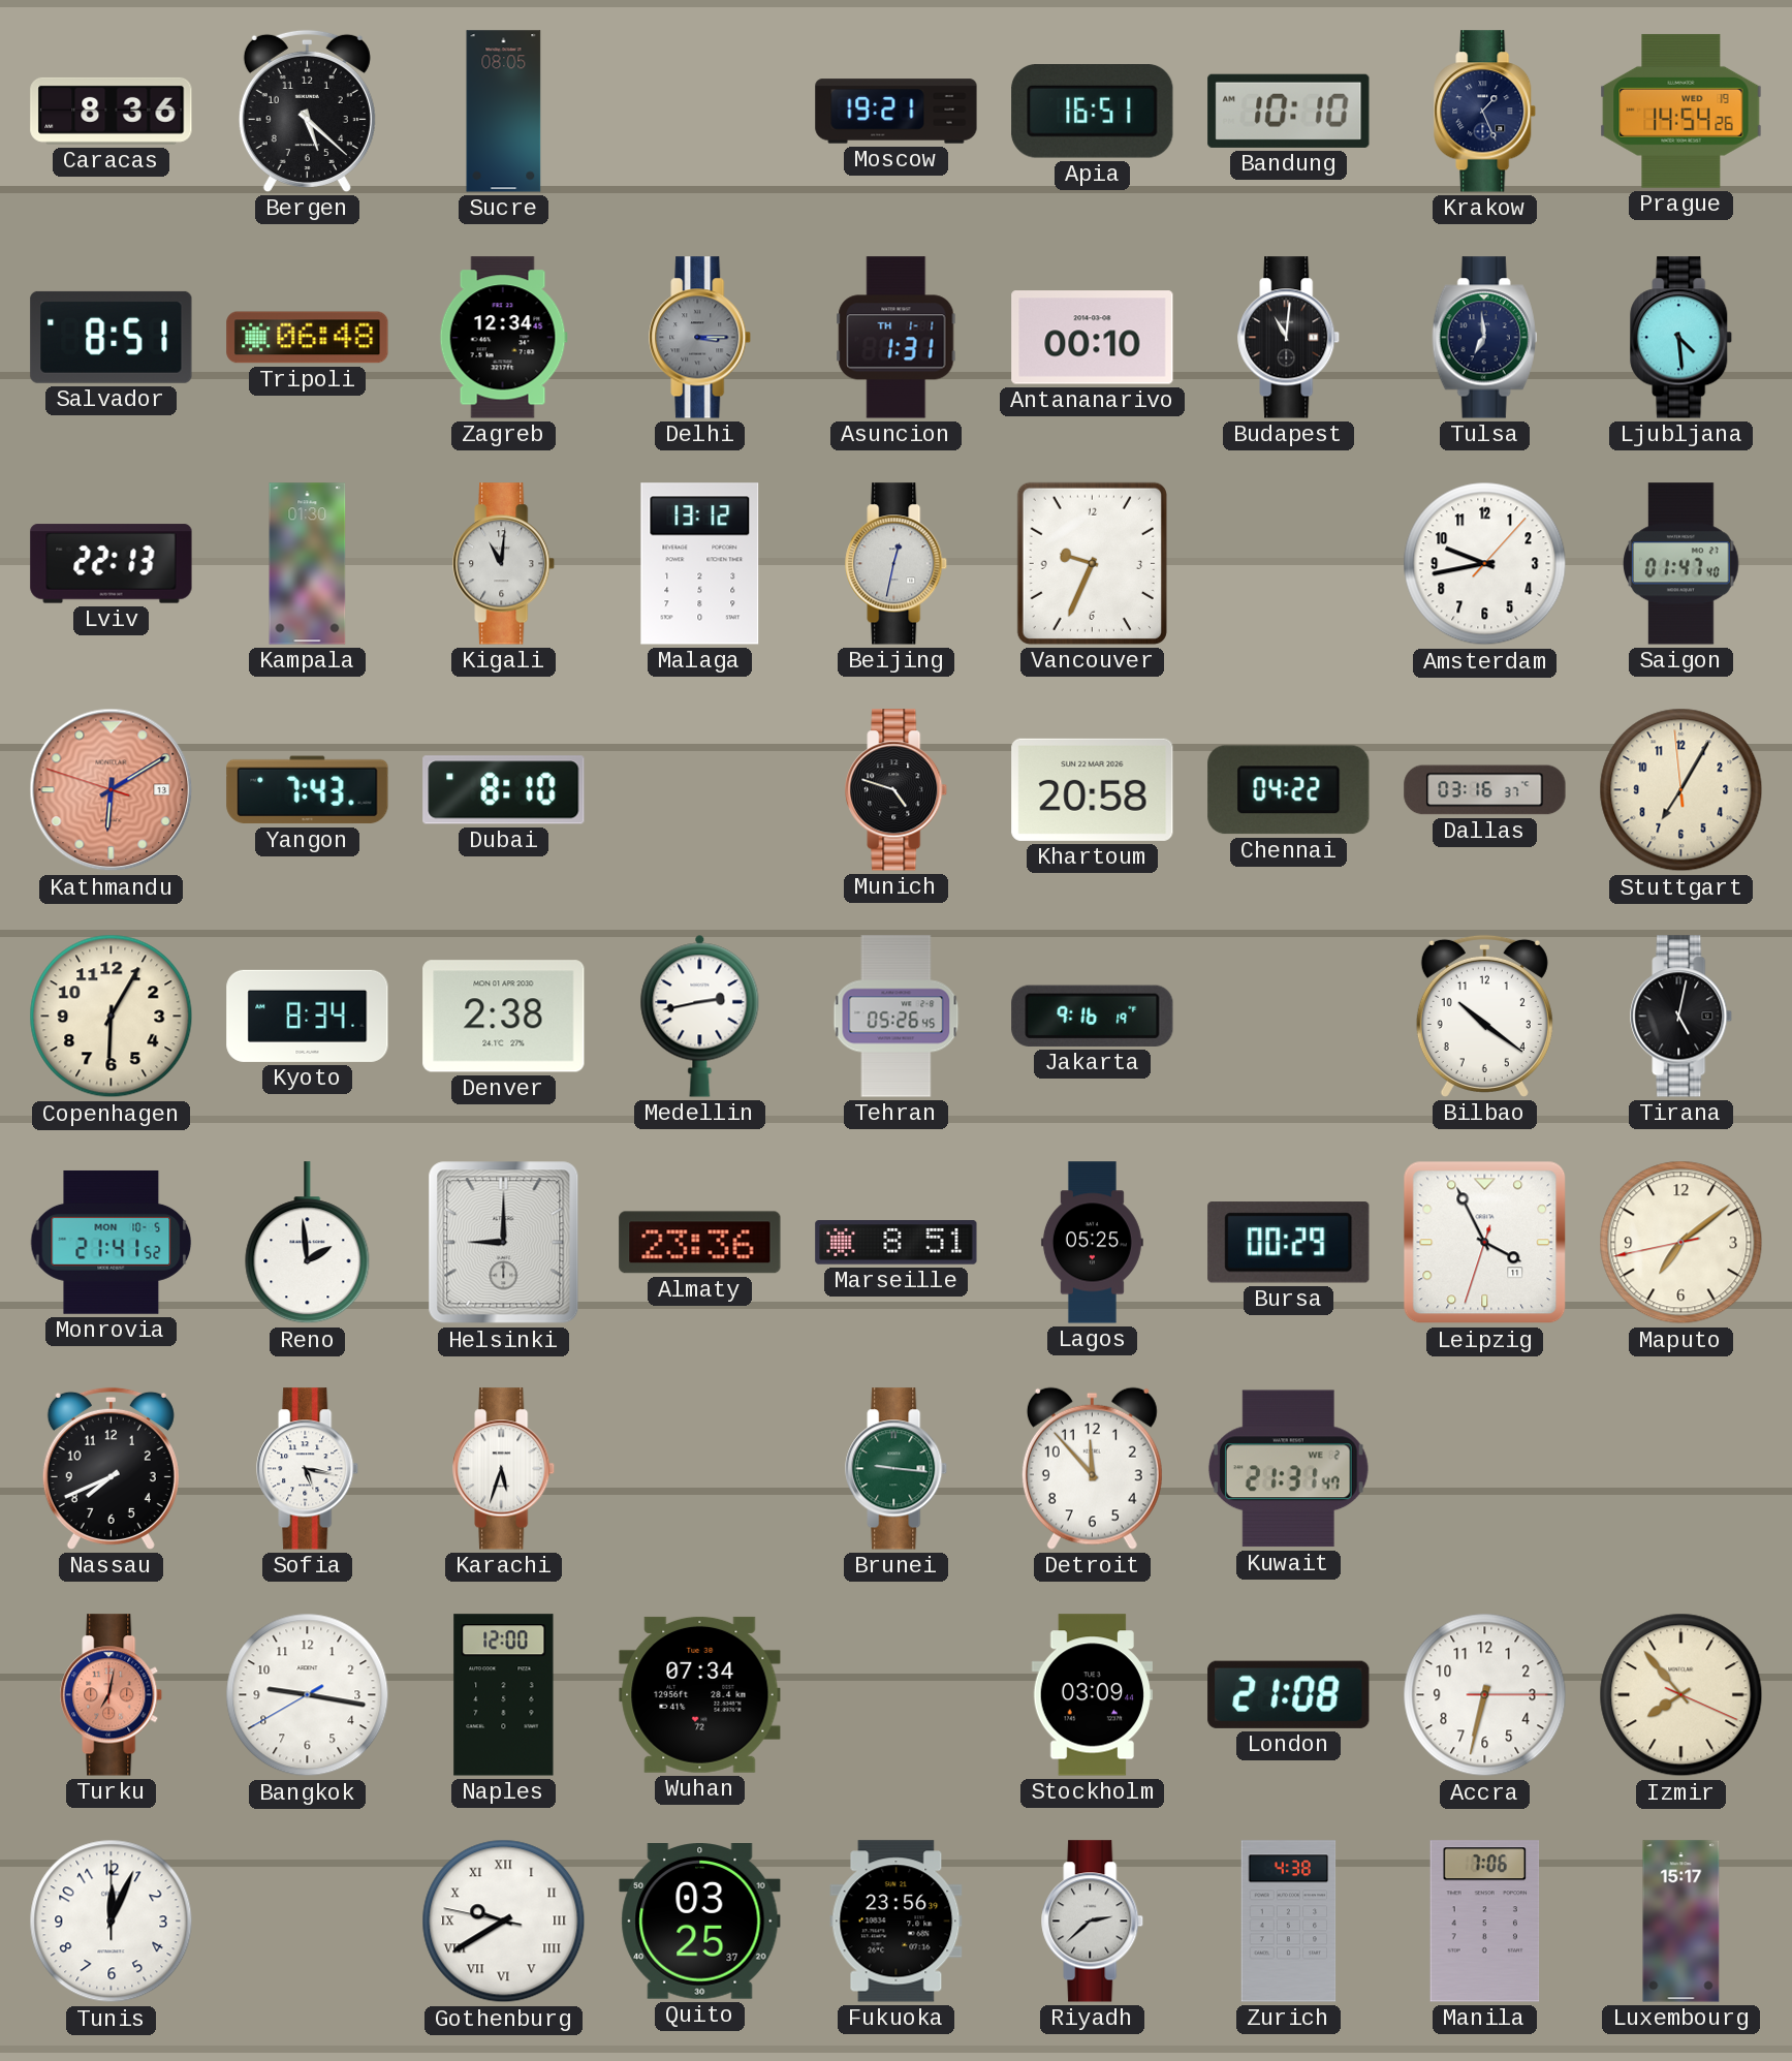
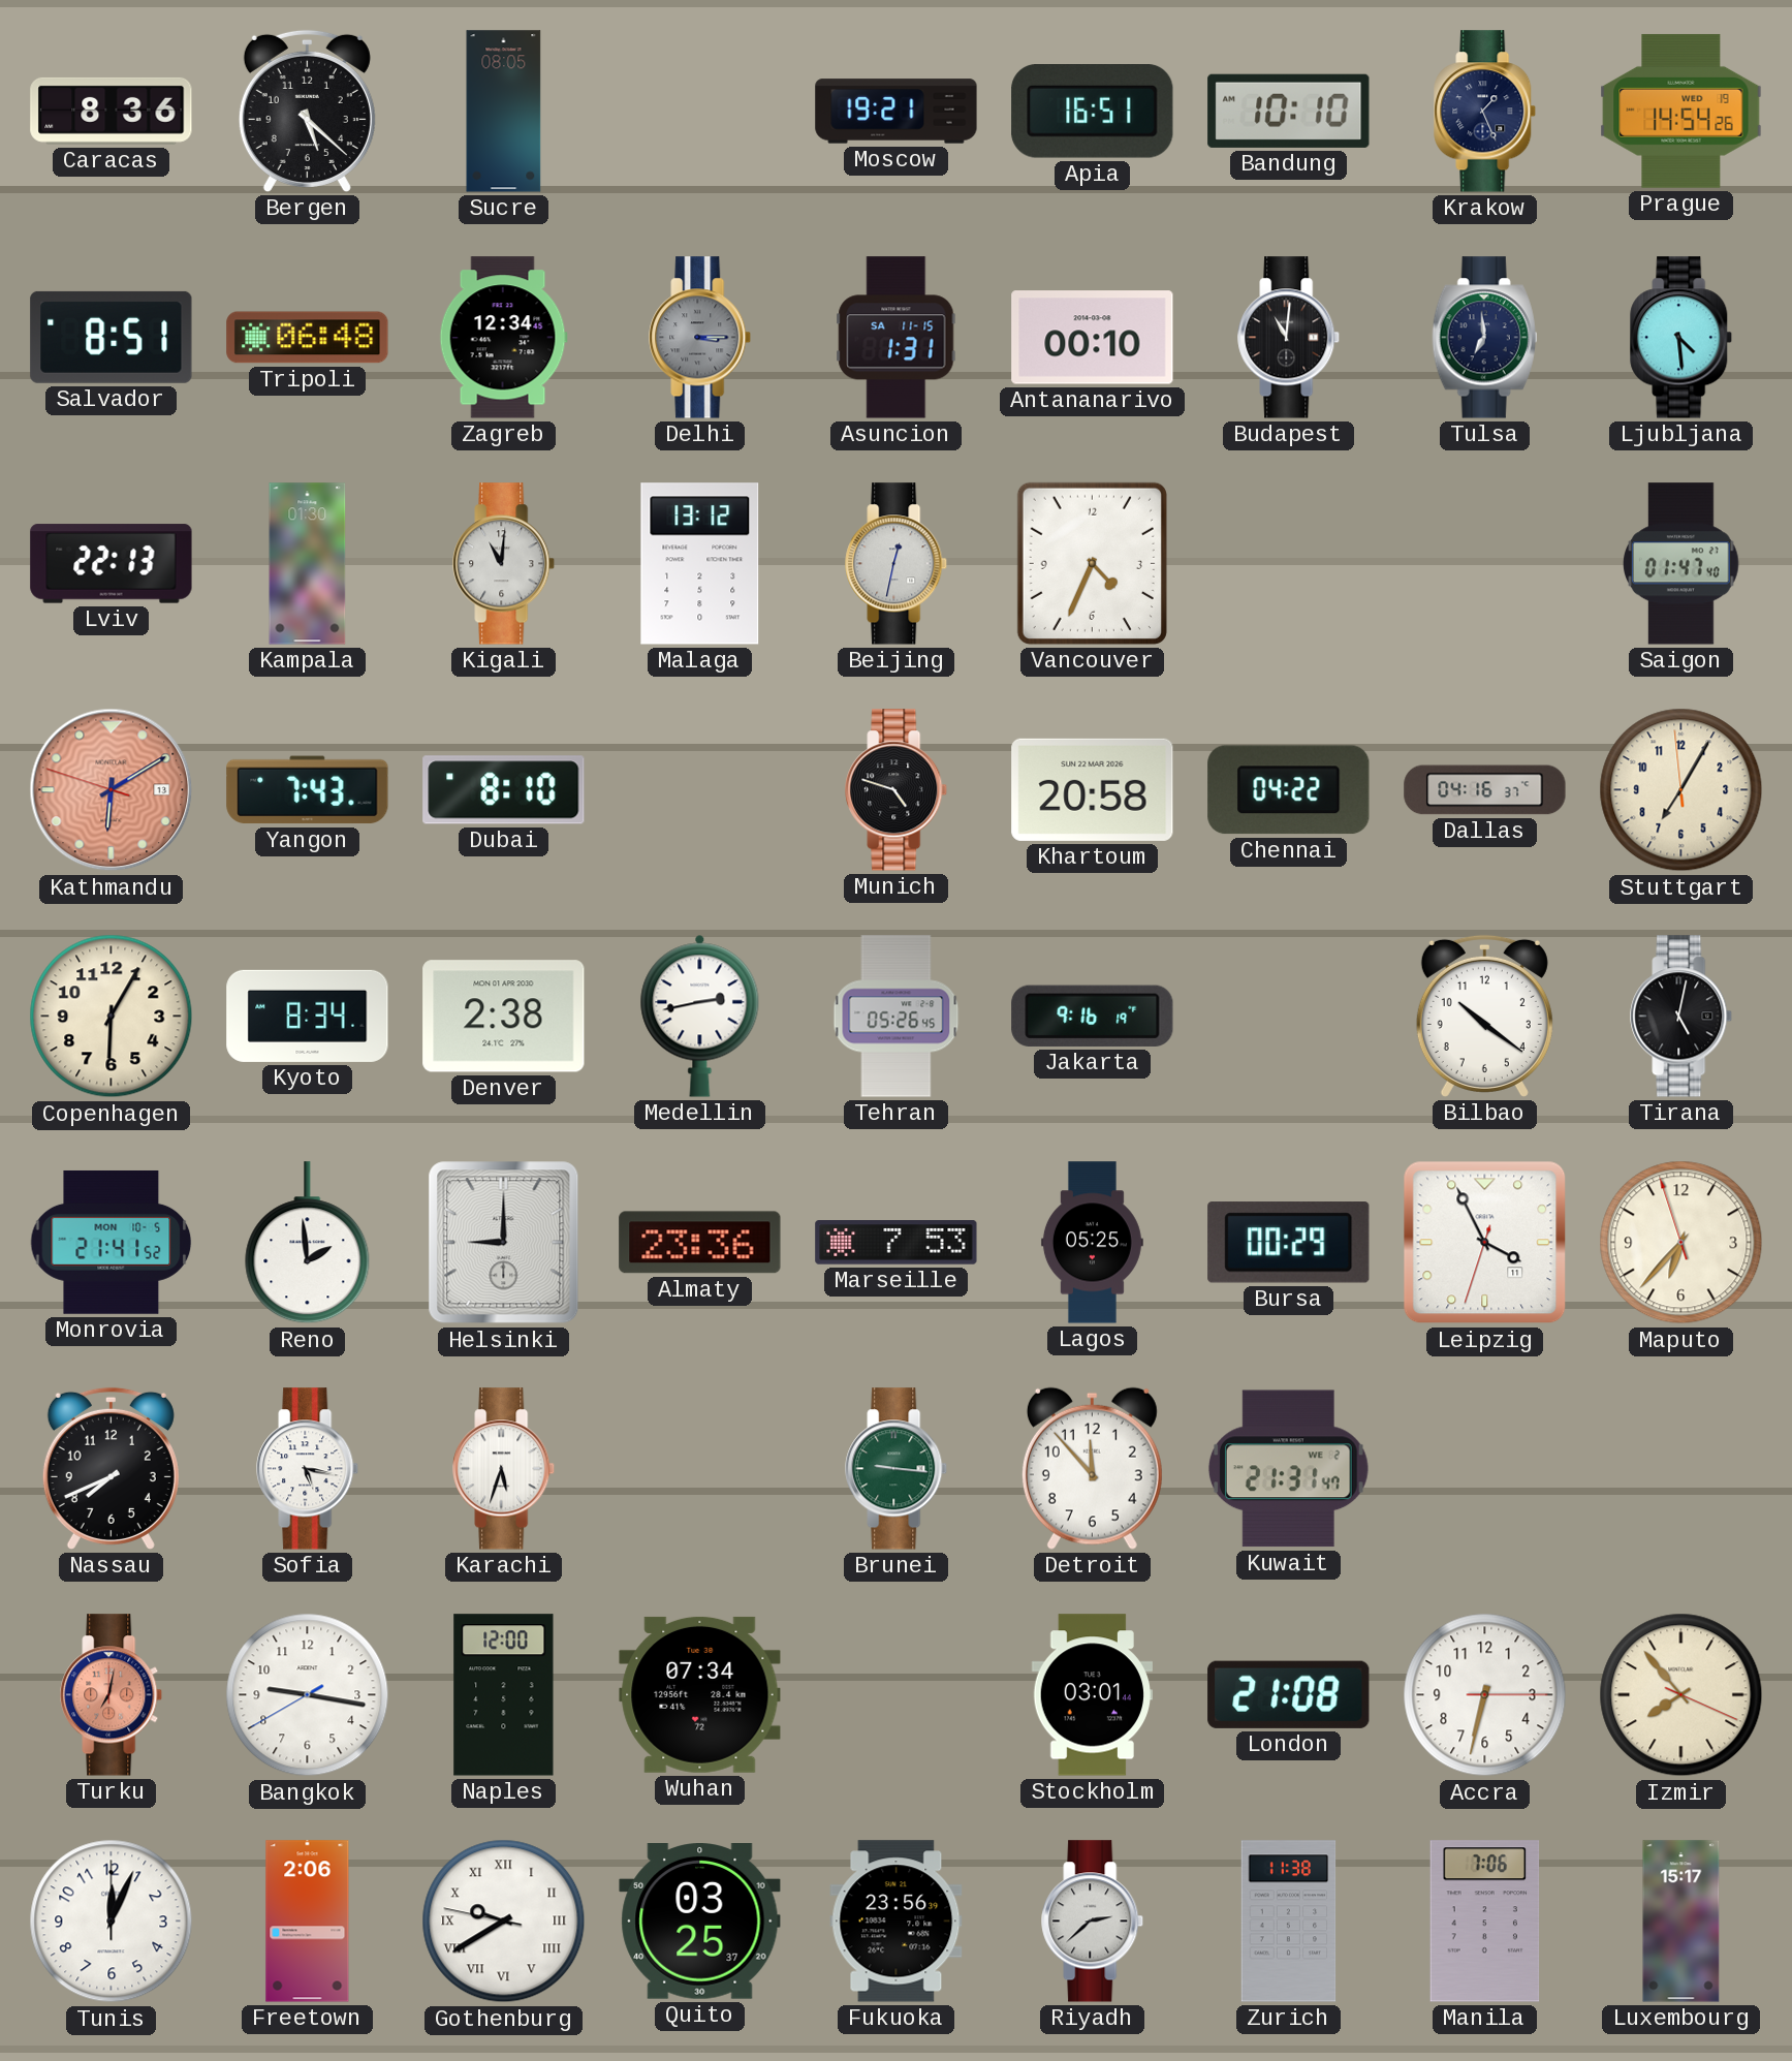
Asuncion date: TH 1-1 -> SA 11-15
Vancouver: 9:34 -> 4:34
Amsterdam: 9:43 -> none
Dallas: 03:16 -> 04:16
Marseille: 8:51 -> 7:53
Maputo: 7:08 -> 6:36
Stockholm: 03:09 -> 03:01
Freetown: none -> 2:06
Zurich: 4:38 -> 11:38
